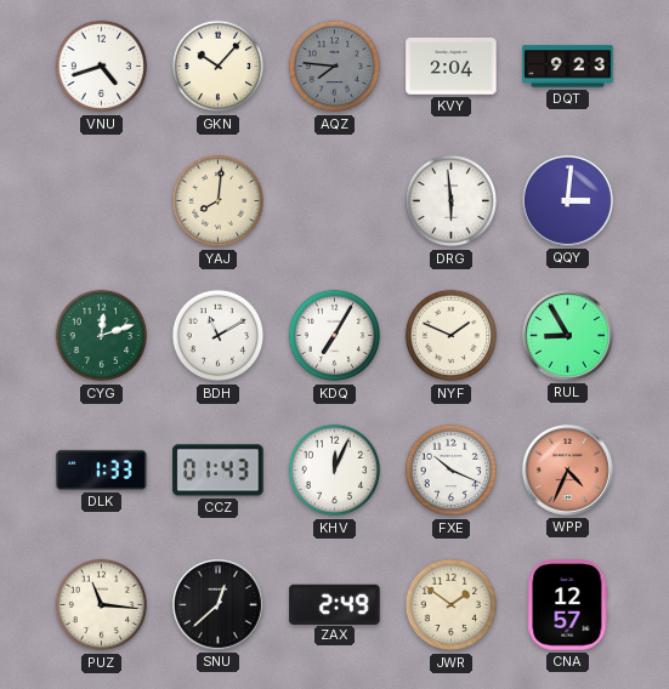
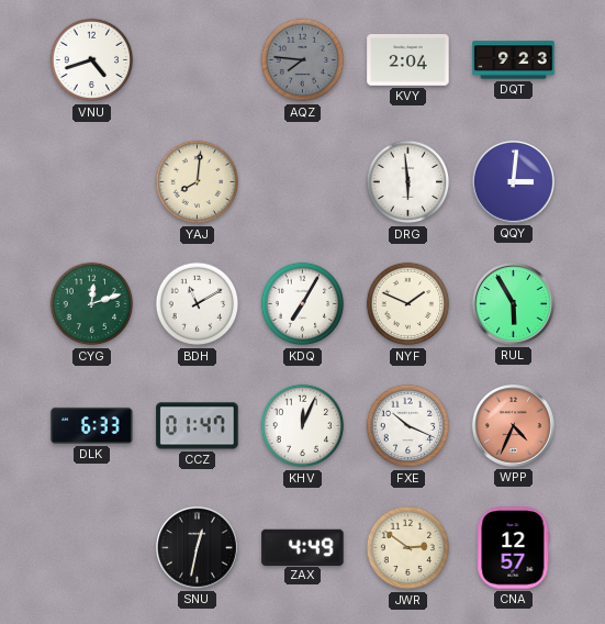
GKN: 10:07 -> none
RUL: 8:55 -> 5:55
DLK: 1:33 -> 6:33
CCZ: 01:43 -> 01:47
PUZ: 11:16 -> none
SNU: 12:38 -> 12:32
ZAX: 2:49 -> 4:49
JWR: 1:51 -> 2:51
